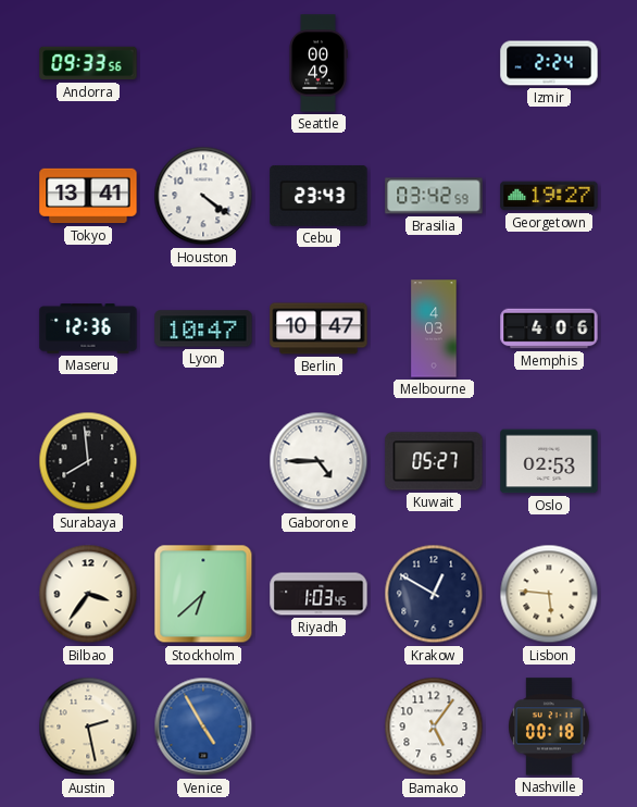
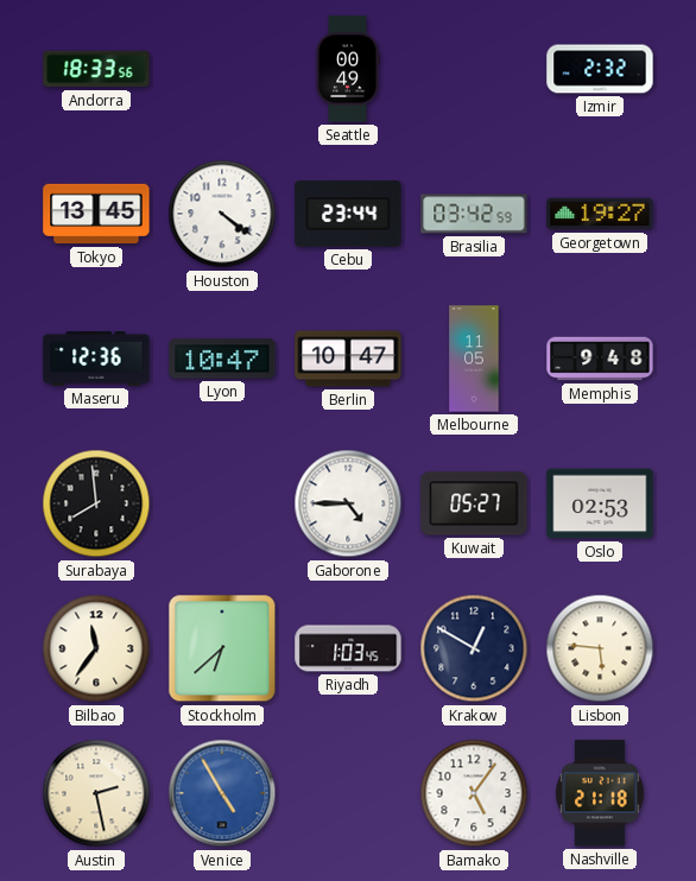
Andorra: 09:33 -> 18:33
Izmir: 2:24 -> 2:32
Tokyo: 13:41 -> 13:45
Cebu: 23:43 -> 23:44
Melbourne: 4:03 -> 11:05
Memphis: 4:06 -> 9:48
Bilbao: 3:36 -> 11:36
Nashville: 00:18 -> 21:18
